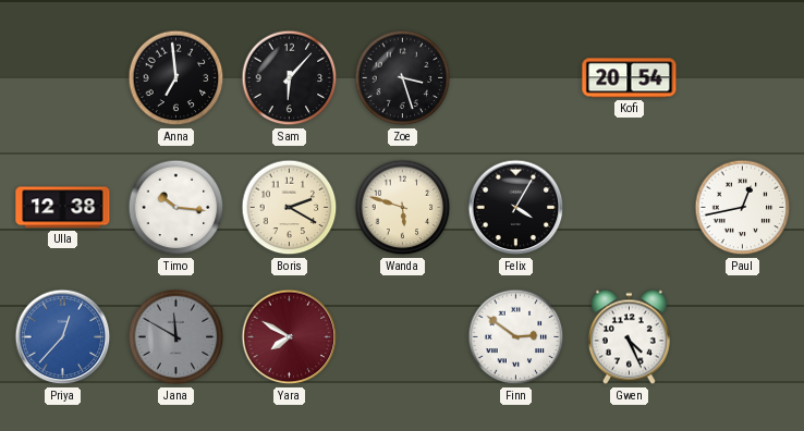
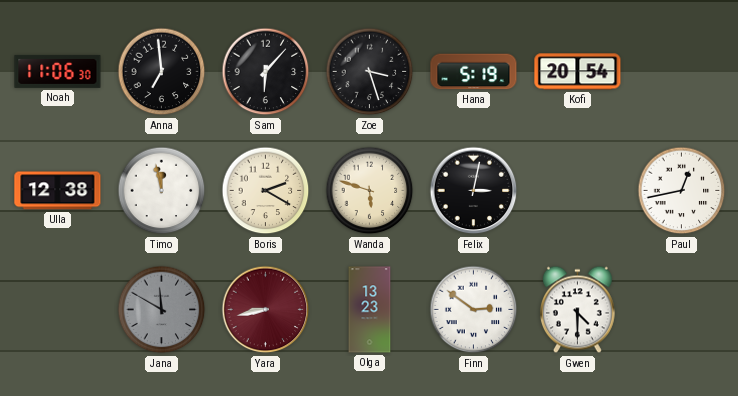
Noah: none -> 11:06
Hana: none -> 5:19
Timo: 10:16 -> 11:58
Felix: 4:05 -> 3:02
Priya: 12:37 -> none
Yara: 7:50 -> 8:43
Olga: none -> 13:23
Gwen: 4:26 -> 4:30
